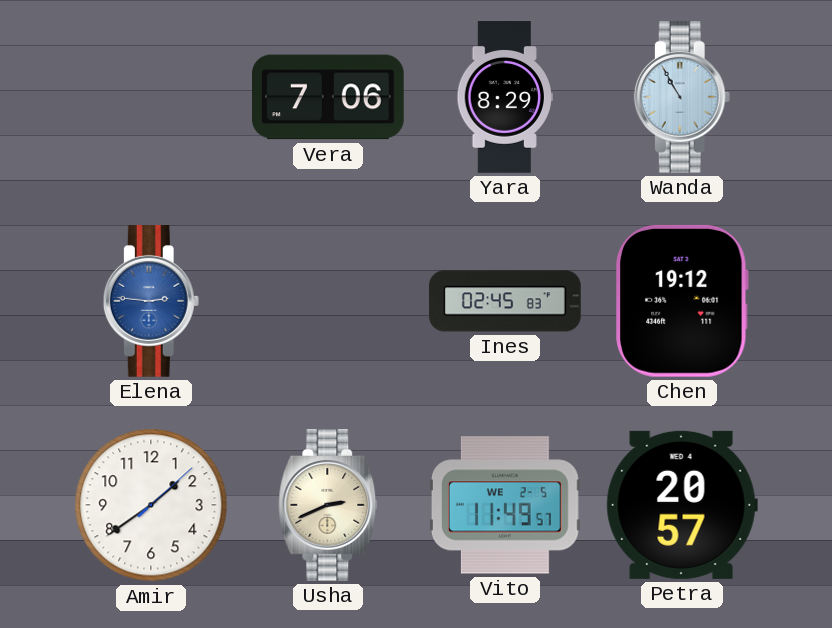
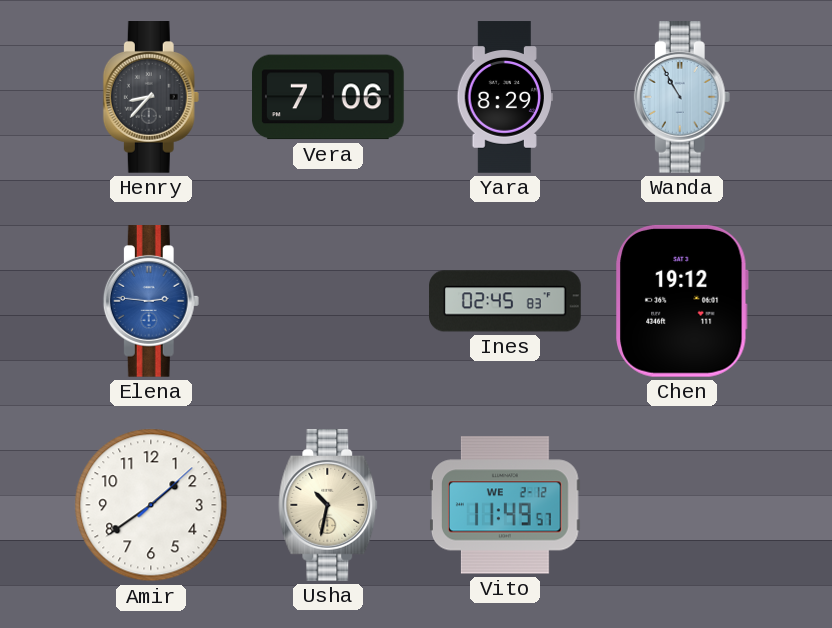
Henry: none -> 8:37
Usha: 2:41 -> 10:32
Vito date: WE 2-5 -> WE 2-12
Petra: 20:57 -> none
